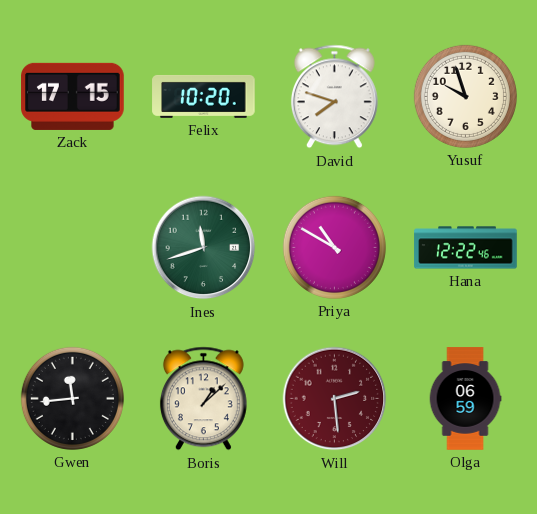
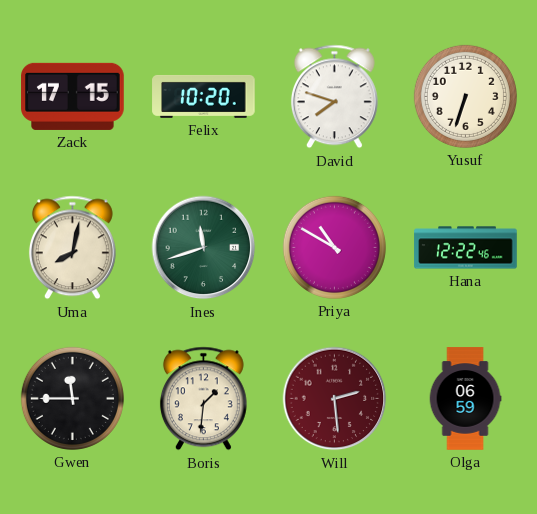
Yusuf: 9:57 -> 6:33
Uma: none -> 8:02
Gwen: 11:44 -> 11:45
Boris: 1:08 -> 1:31
